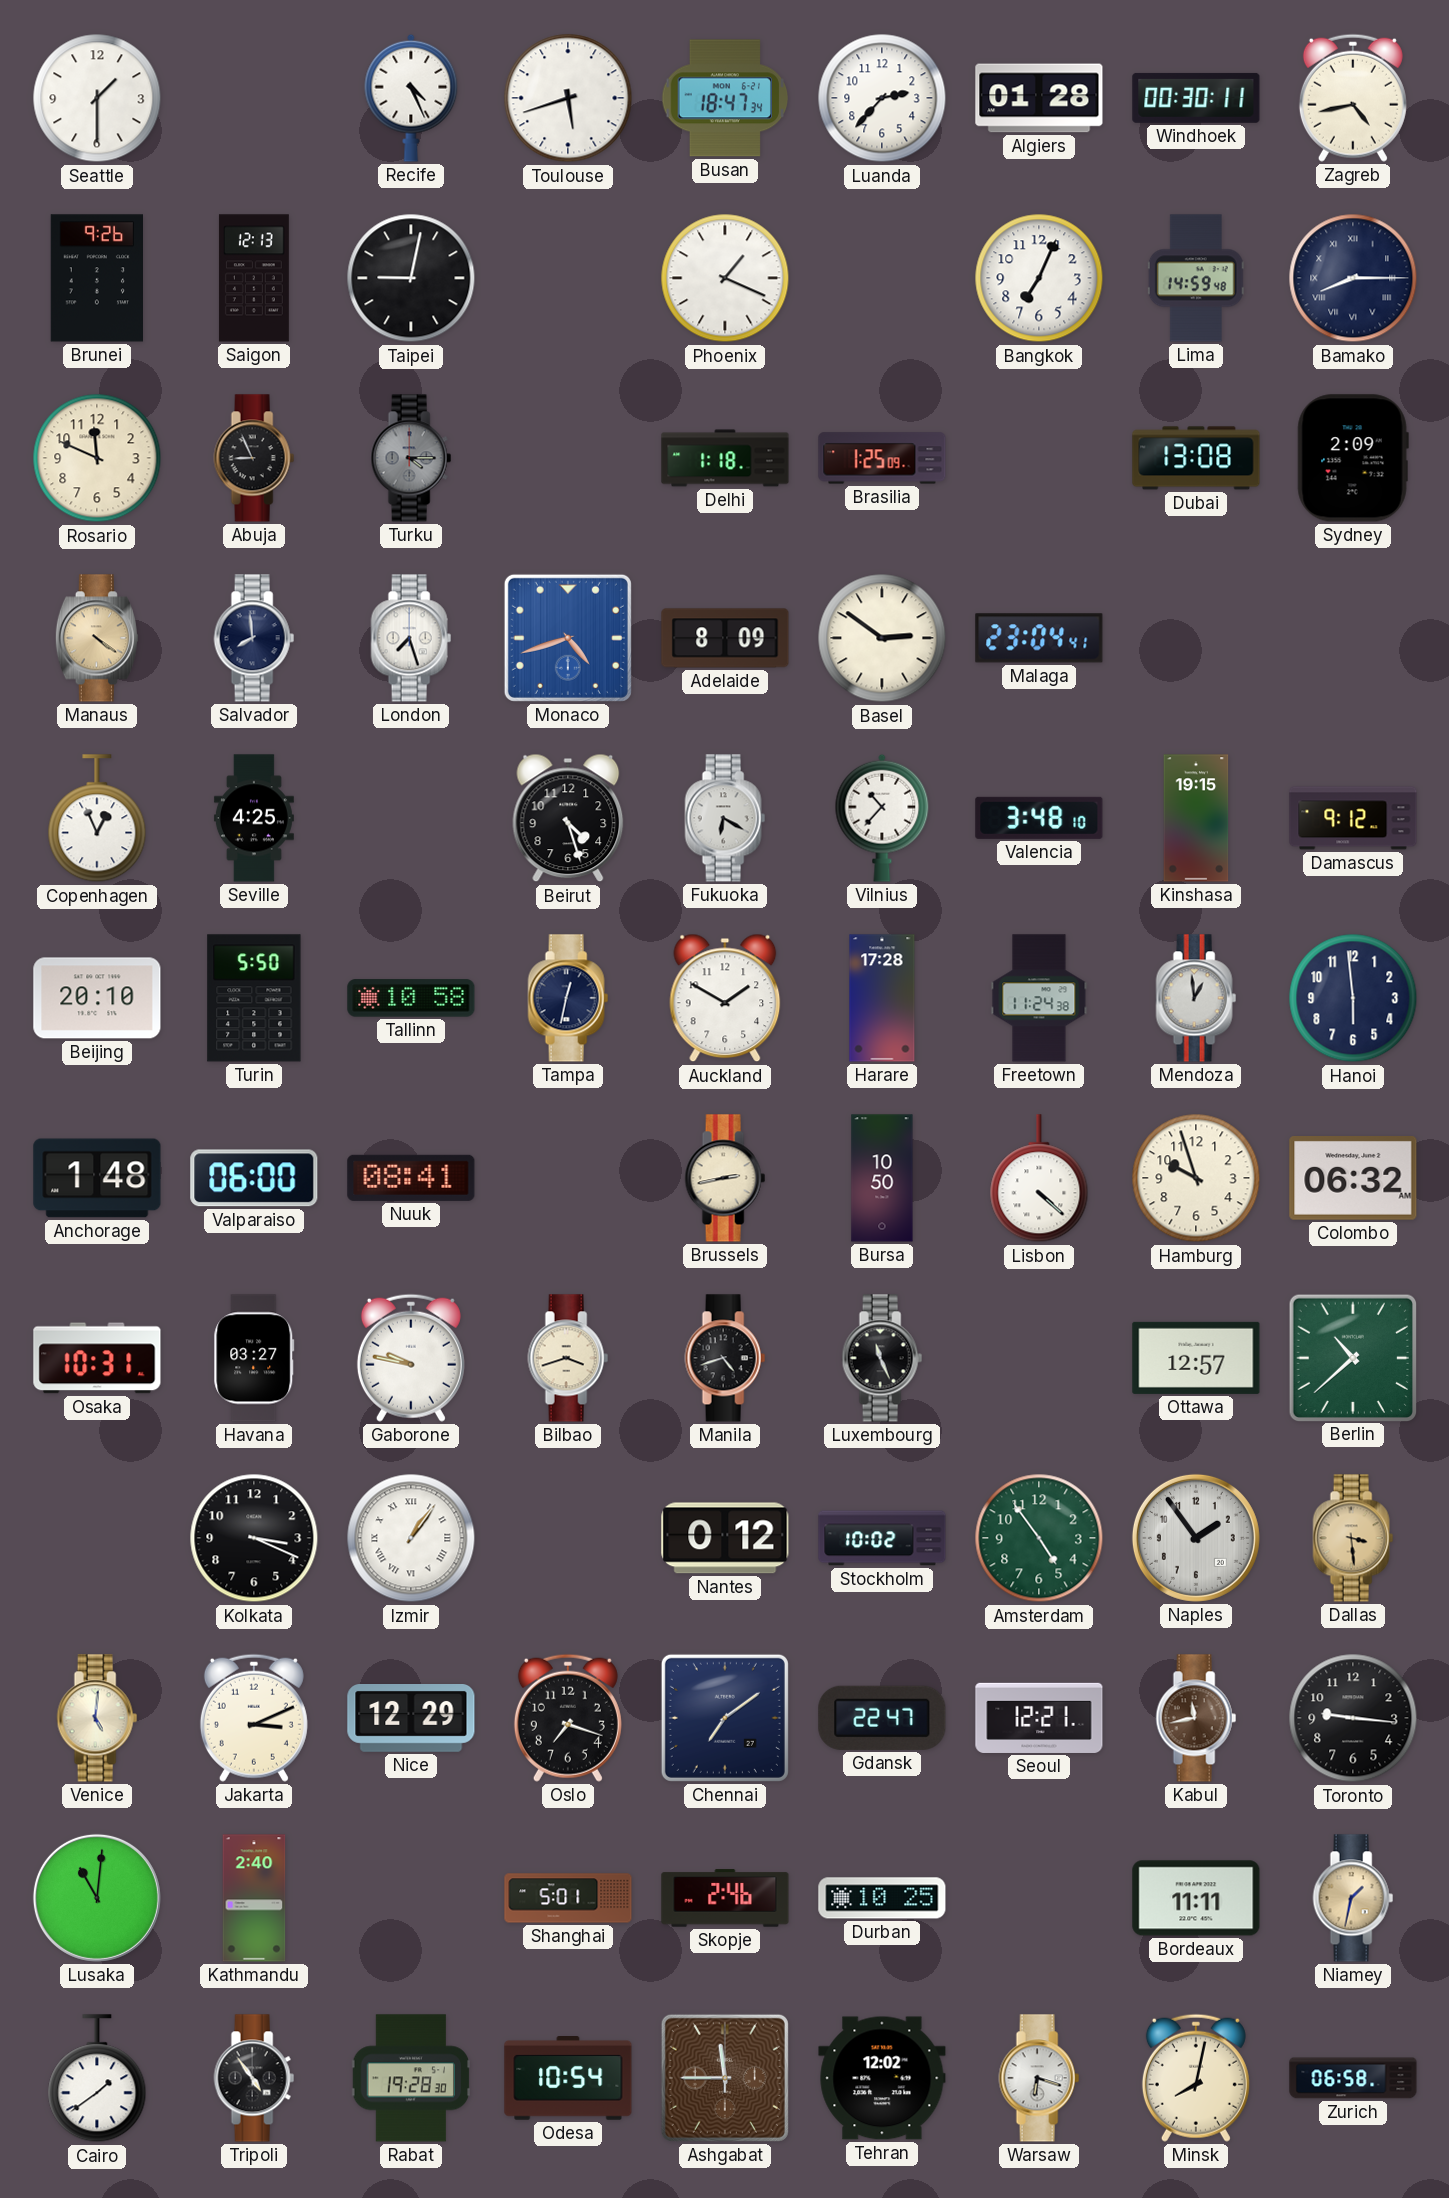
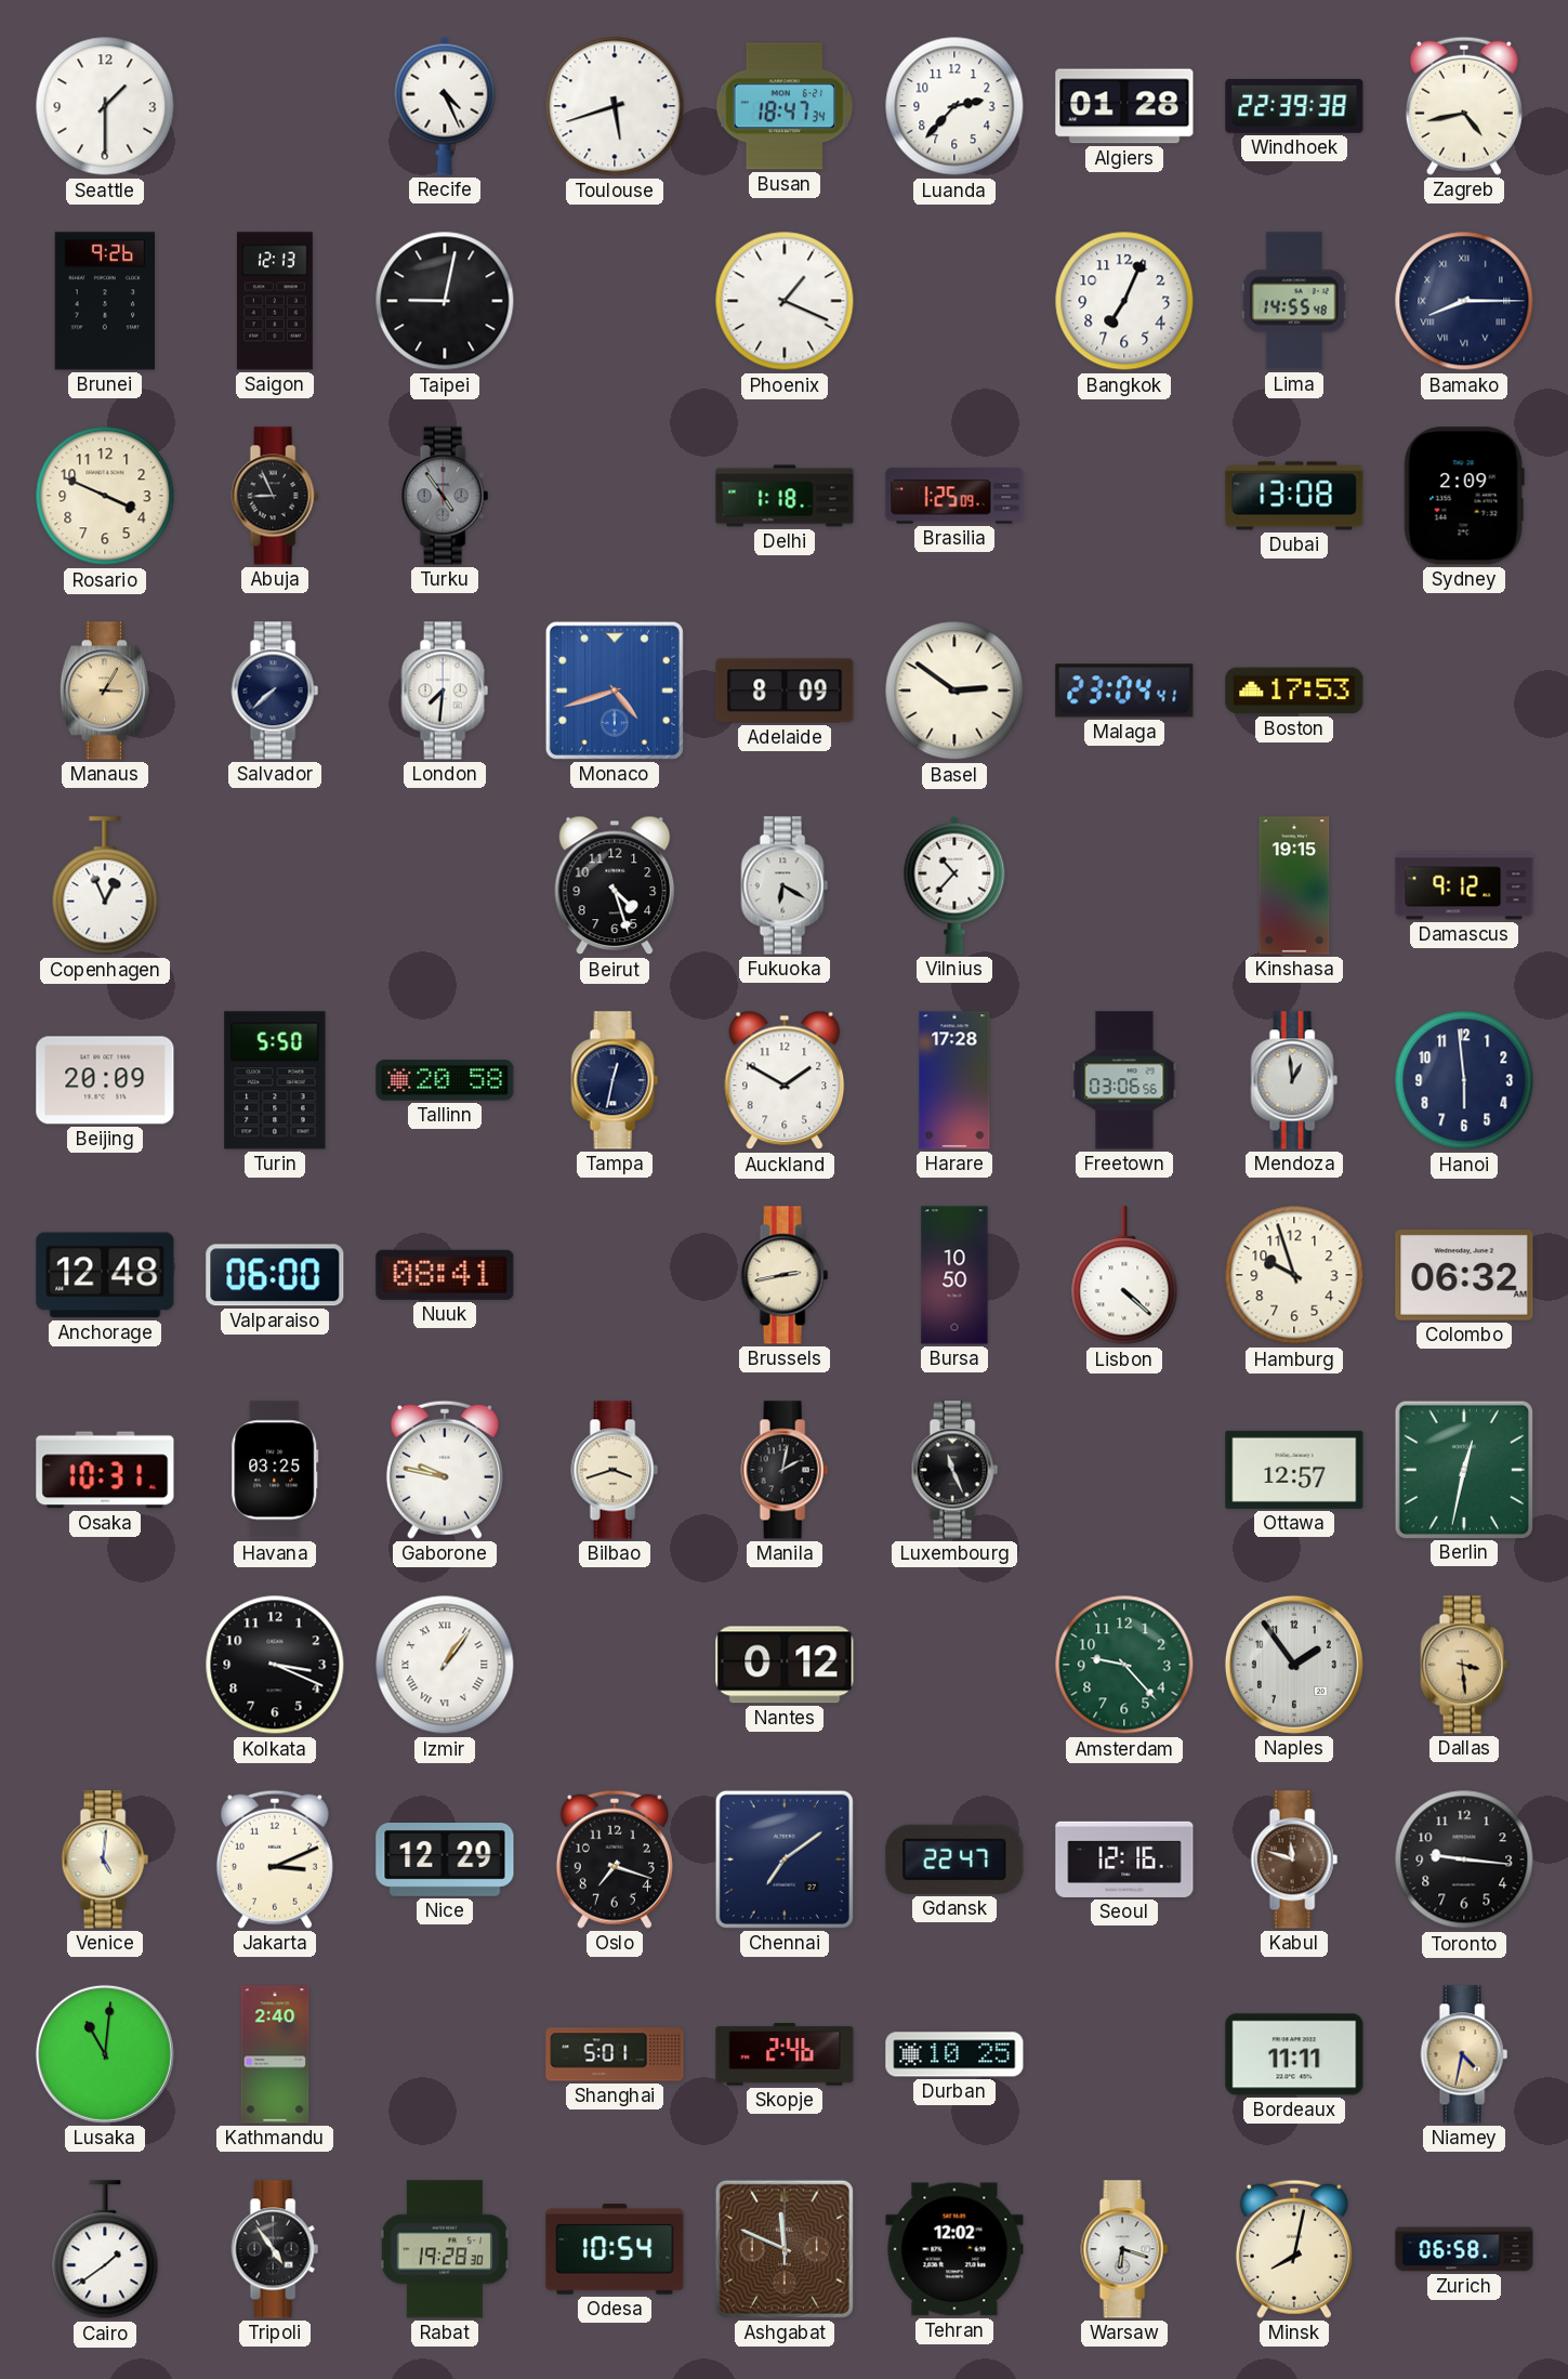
Windhoek: 00:30 -> 22:39
Lima: 14:59 -> 14:55
Rosario: 11:49 -> 3:49
Turku: 4:15 -> 4:54
Manaus: 4:21 -> 3:05
Salvador: 7:59 -> 7:38
London: 7:27 -> 7:31
Boston: none -> 17:53
Seville: 4:25 -> none
Valencia: 3:48 -> none
Beijing: 20:10 -> 20:09
Tallinn: 10:58 -> 20:58
Freetown: 11:24 -> 03:06
Anchorage: 1:48 -> 12:48
Havana: 03:27 -> 03:25
Manila: 4:42 -> 2:02
Berlin: 10:38 -> 12:32
Stockholm: 10:02 -> none
Amsterdam: 4:54 -> 9:23
Seoul: 12:21 -> 12:16
Kabul: 11:43 -> 11:48
Niamey: 1:32 -> 4:32
Ashgabat: 11:45 -> 11:49
